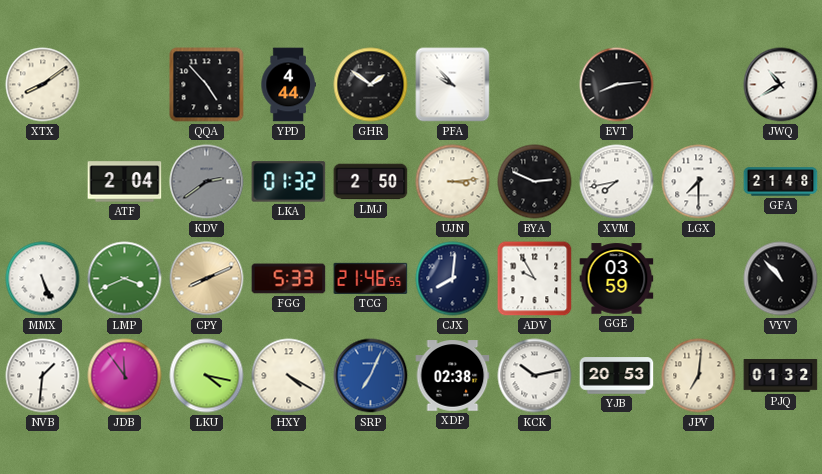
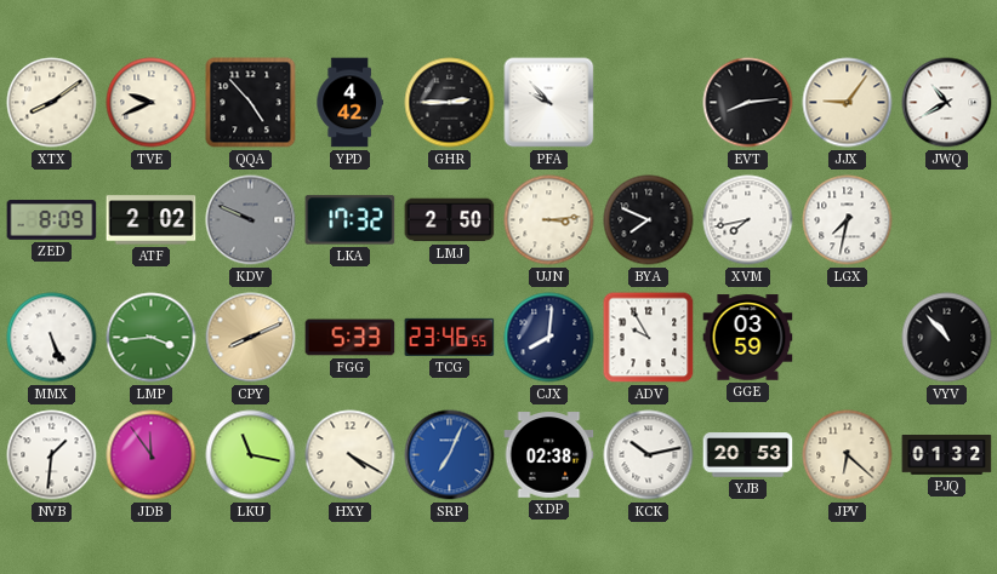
TVE: none -> 9:41
YPD: 4:44 -> 4:42
GHR: 1:51 -> 2:45
JJX: none -> 9:06
ZED: none -> 8:09
ATF: 2:04 -> 2:02
KDV: 2:39 -> 9:49
LKA: 01:32 -> 17:32
BYA: 2:49 -> 7:49
LGX: 7:30 -> 7:32
GFA: 21:48 -> none
LMP: 3:41 -> 3:44
TCG: 21:46 -> 23:46
LKU: 4:17 -> 11:17
JPV: 7:01 -> 6:22
